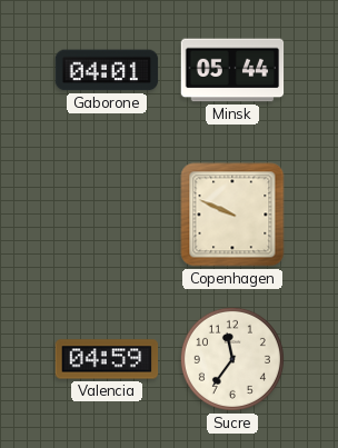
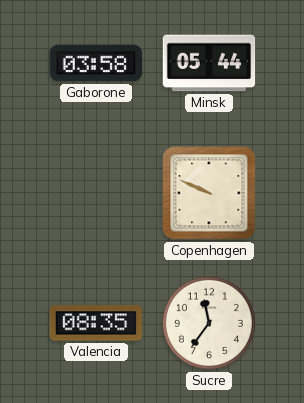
Gaborone: 04:01 -> 03:58
Valencia: 04:59 -> 08:35
